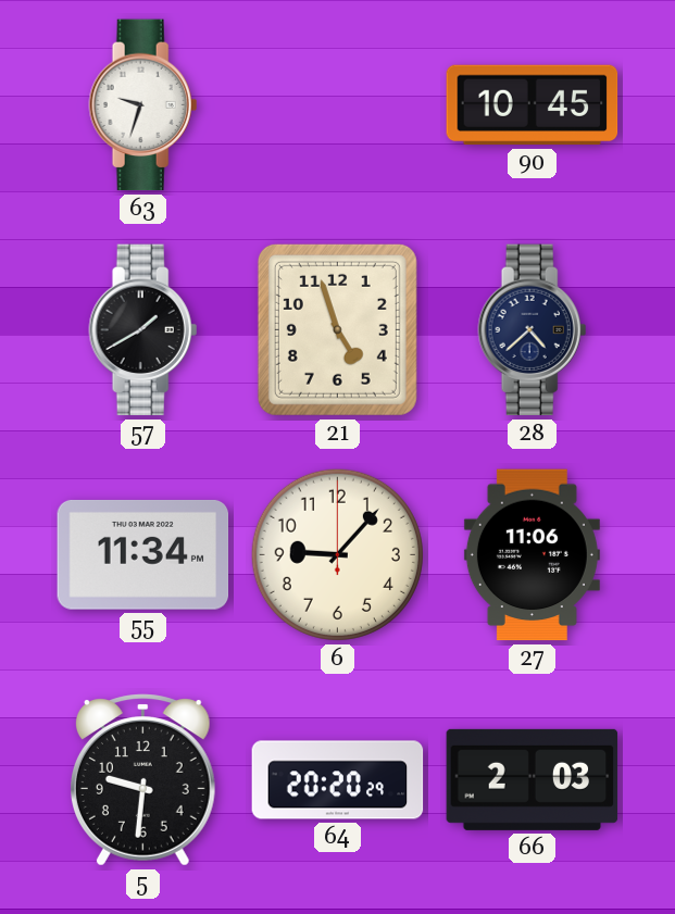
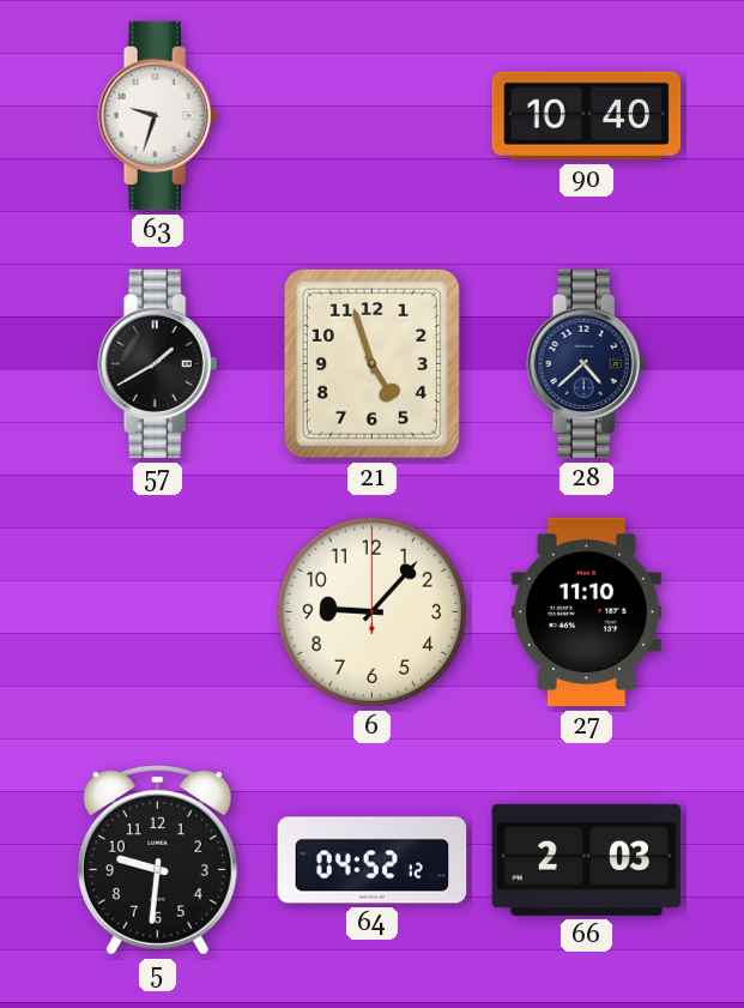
90: 10:45 -> 10:40
55: 11:34 -> none
27: 11:06 -> 11:10
64: 20:20 -> 04:52
